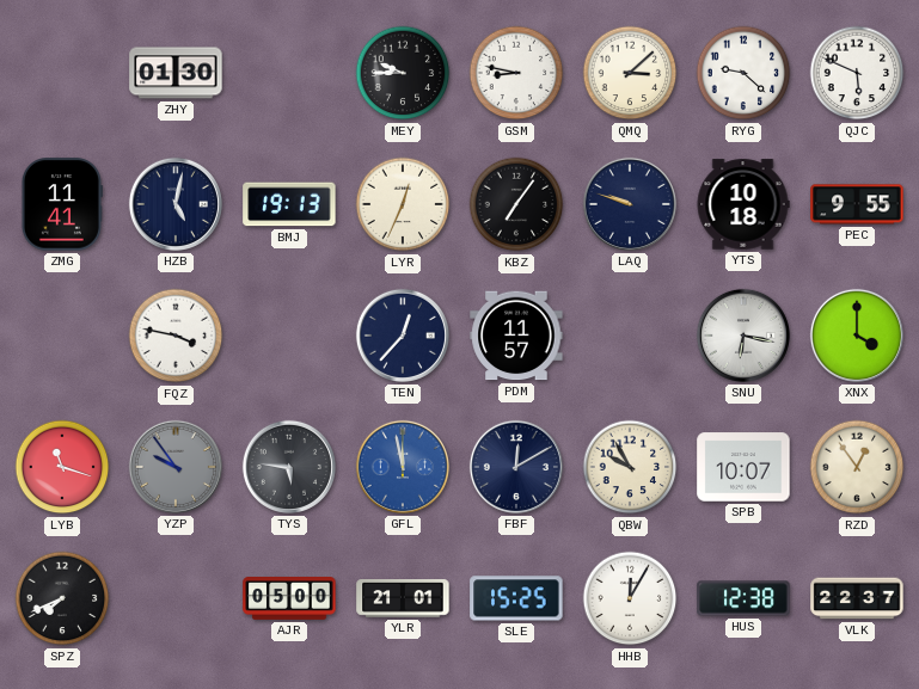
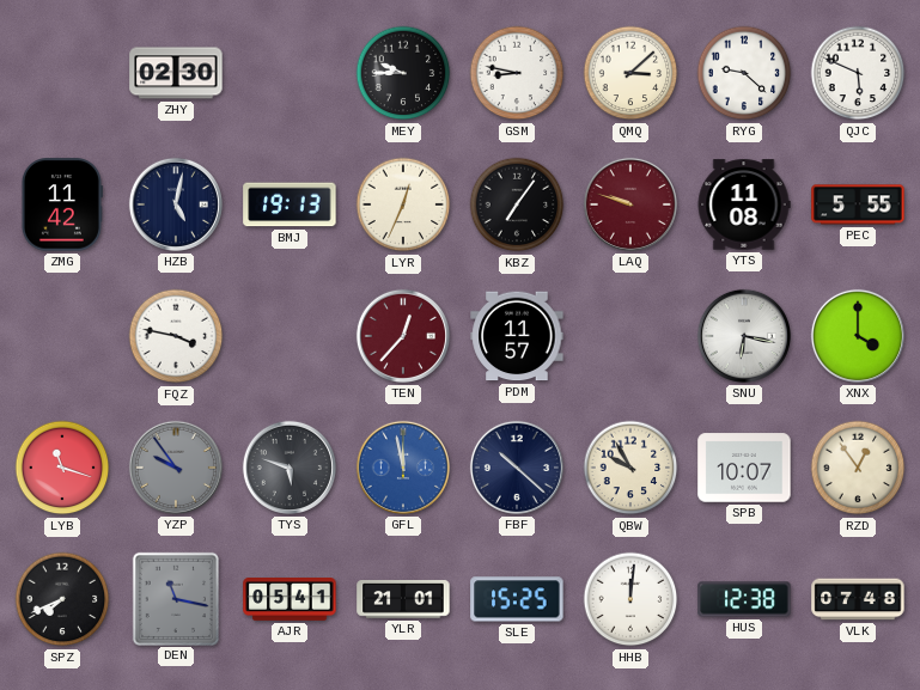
ZHY: 01:30 -> 02:30
ZMG: 11:41 -> 11:42
LAQ dial: navy -> burgundy
YTS: 10:18 -> 11:08
PEC: 9:55 -> 5:55
TEN dial: navy -> burgundy
TYS: 5:46 -> 5:48
FBF: 12:10 -> 10:22
DEN: none -> 11:17
AJR: 05:00 -> 05:41
HHB: 12:05 -> 12:01
VLK: 22:37 -> 07:48
